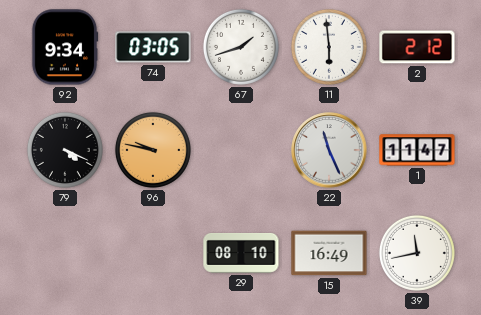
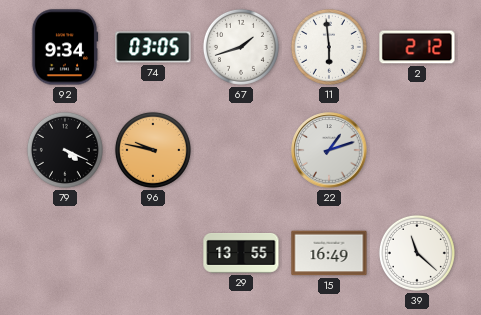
22: 11:26 -> 1:12
1: 11:47 -> none
29: 08:10 -> 13:55
39: 11:43 -> 11:22
